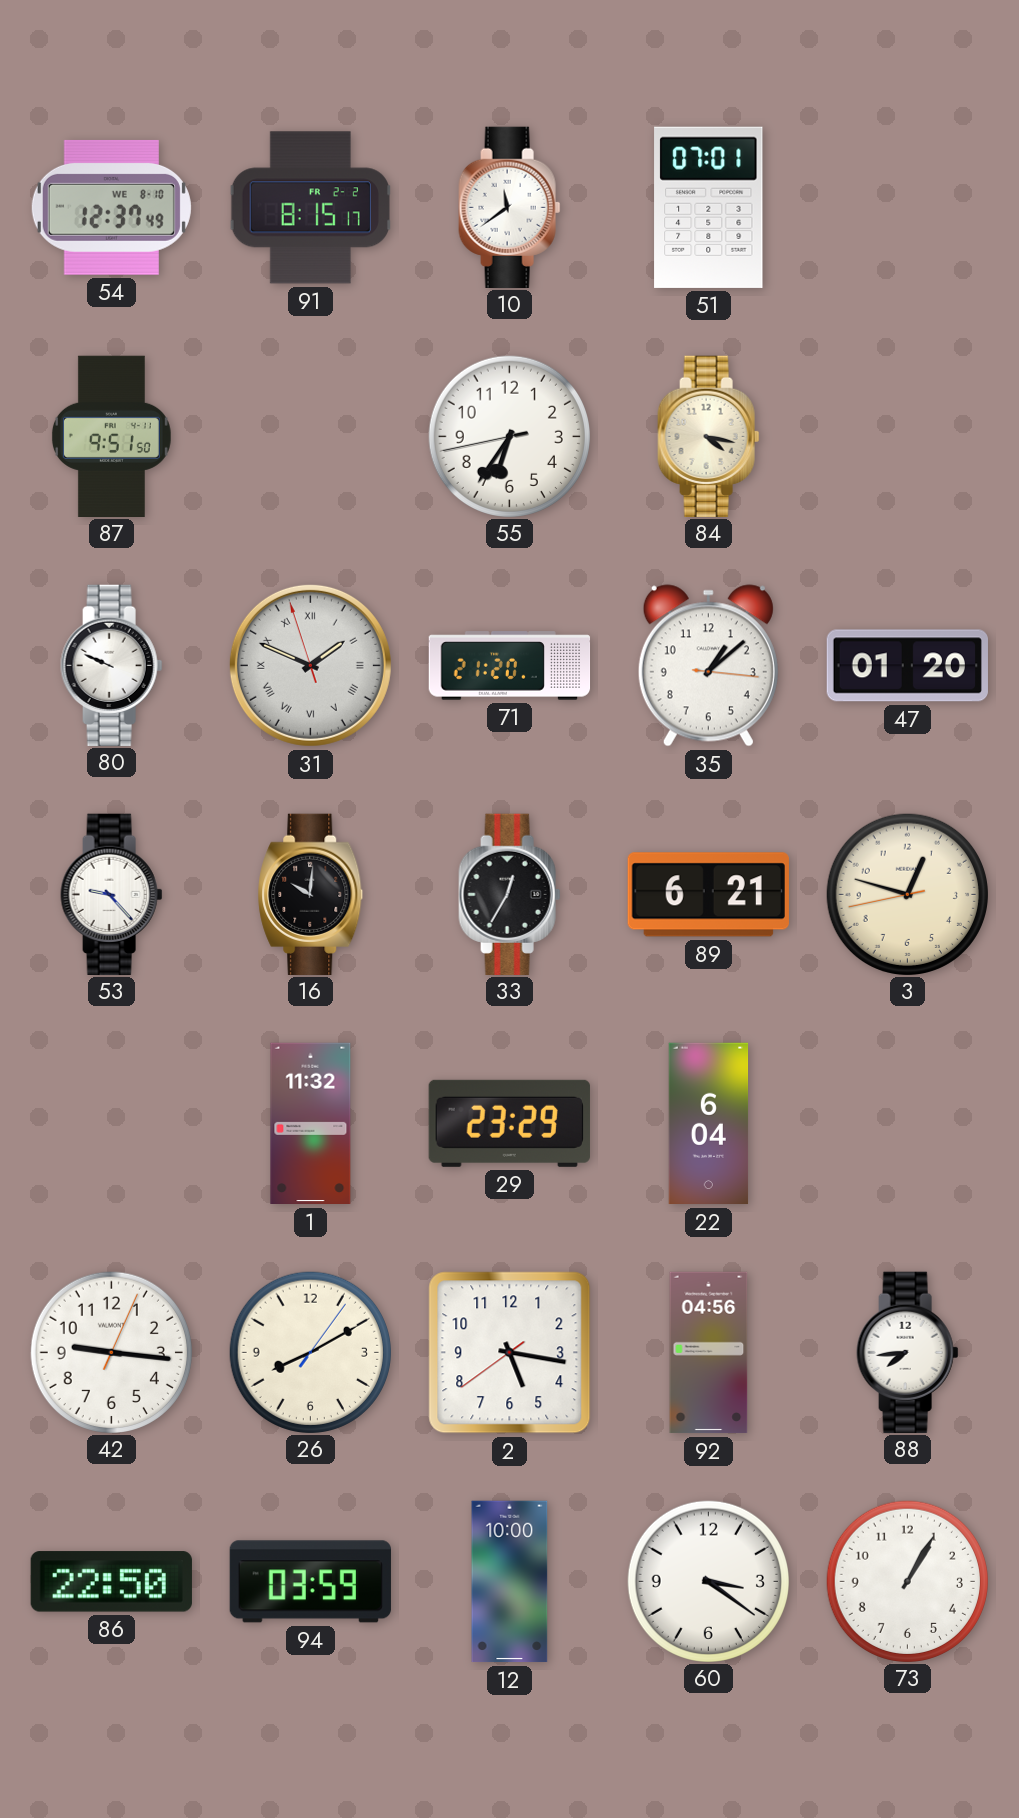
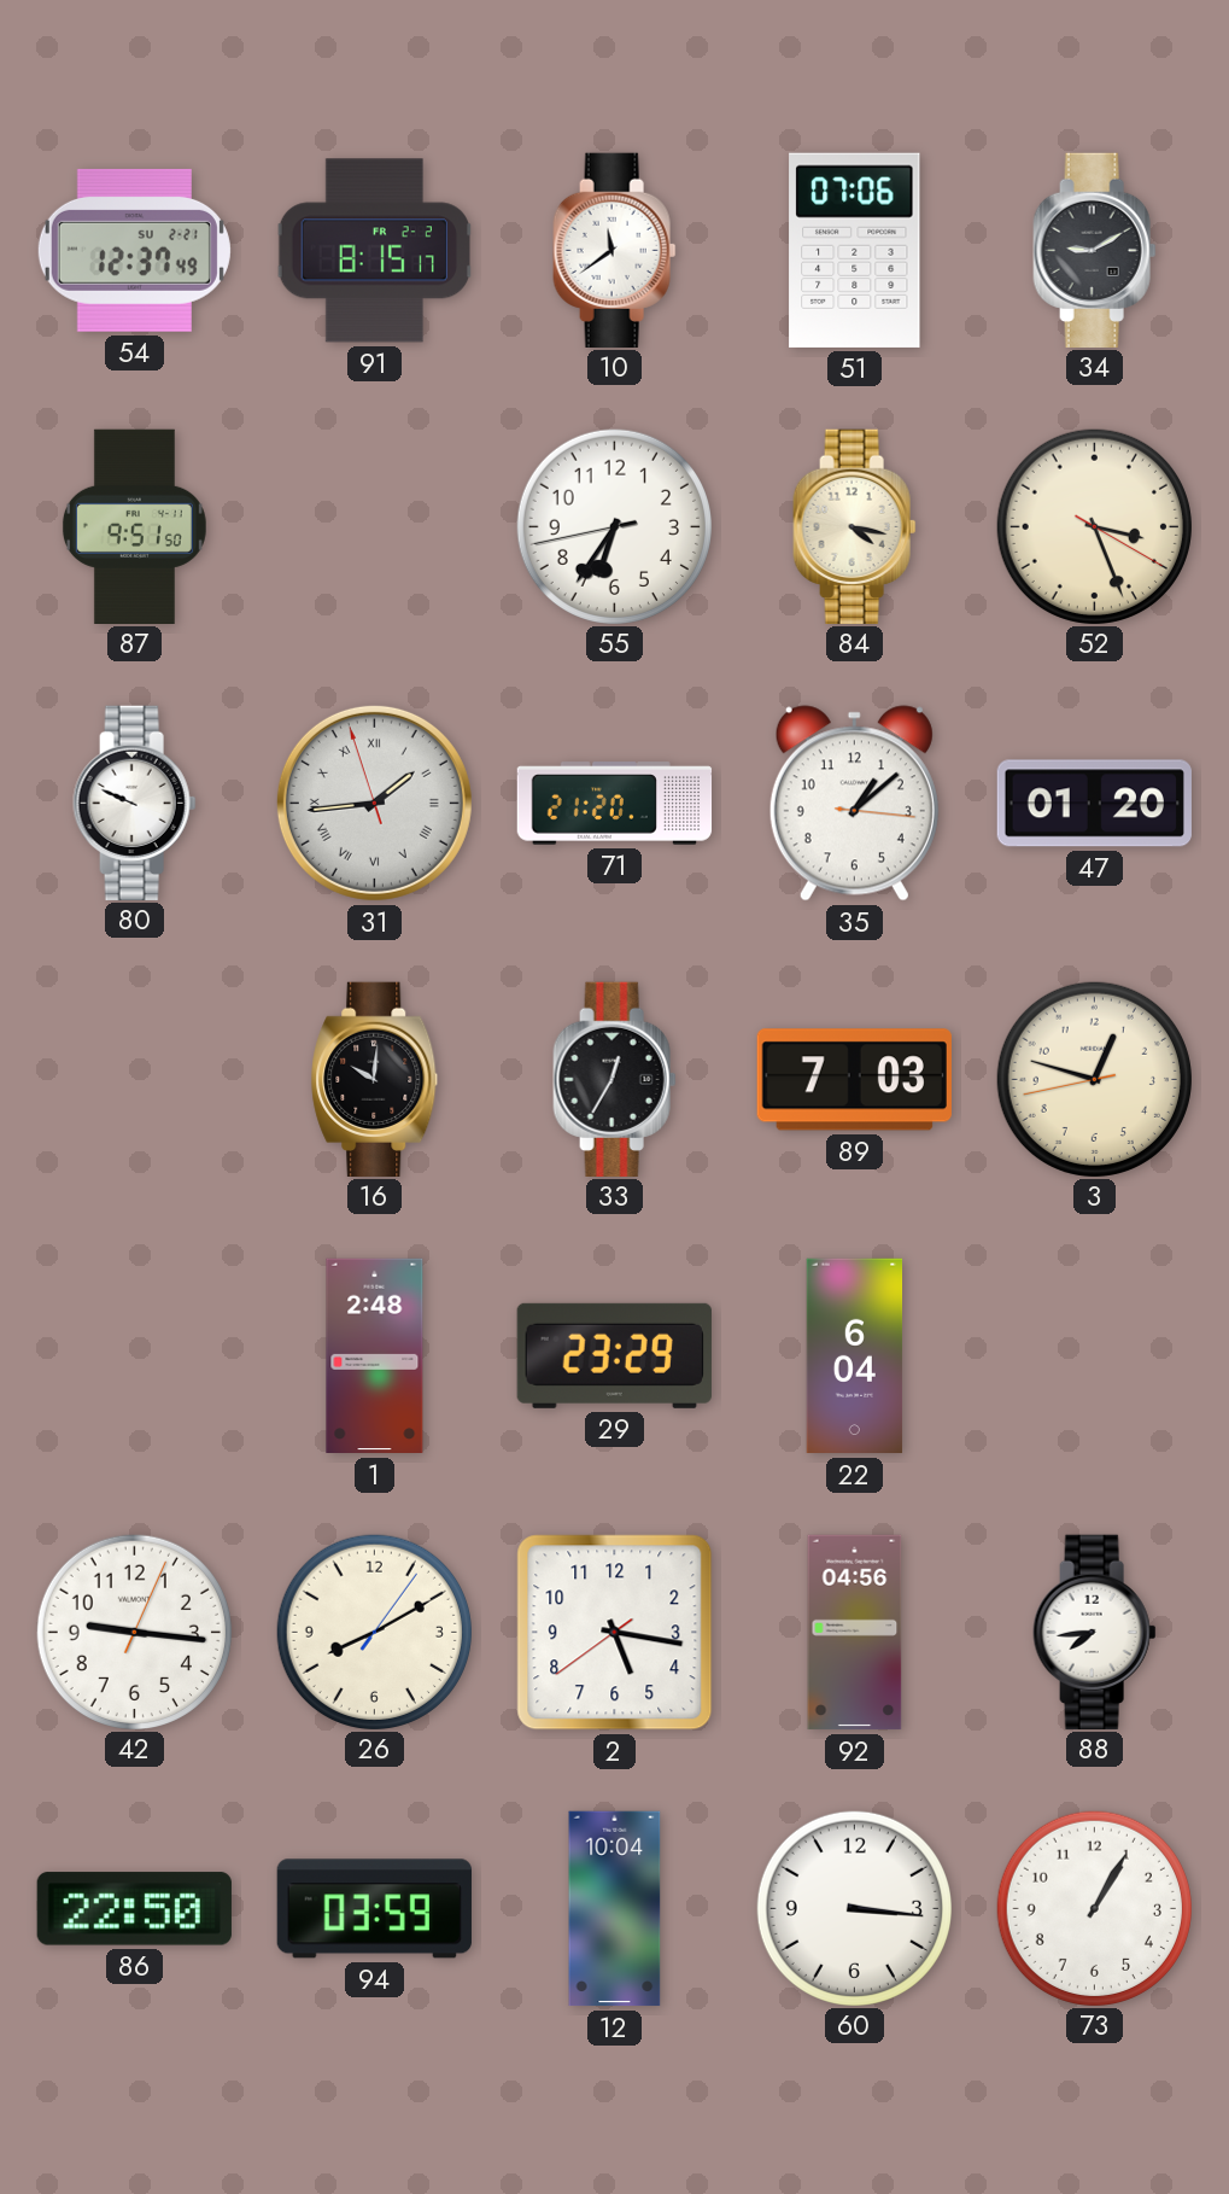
54 date: WE 8-10 -> SU 2-21
51: 07:01 -> 07:06
34: none -> 9:10
52: none -> 3:26
31: 1:48 -> 1:43
53: 9:23 -> none
89: 6:21 -> 7:03
1: 11:32 -> 2:48
12: 10:00 -> 10:04
60: 3:21 -> 3:16
